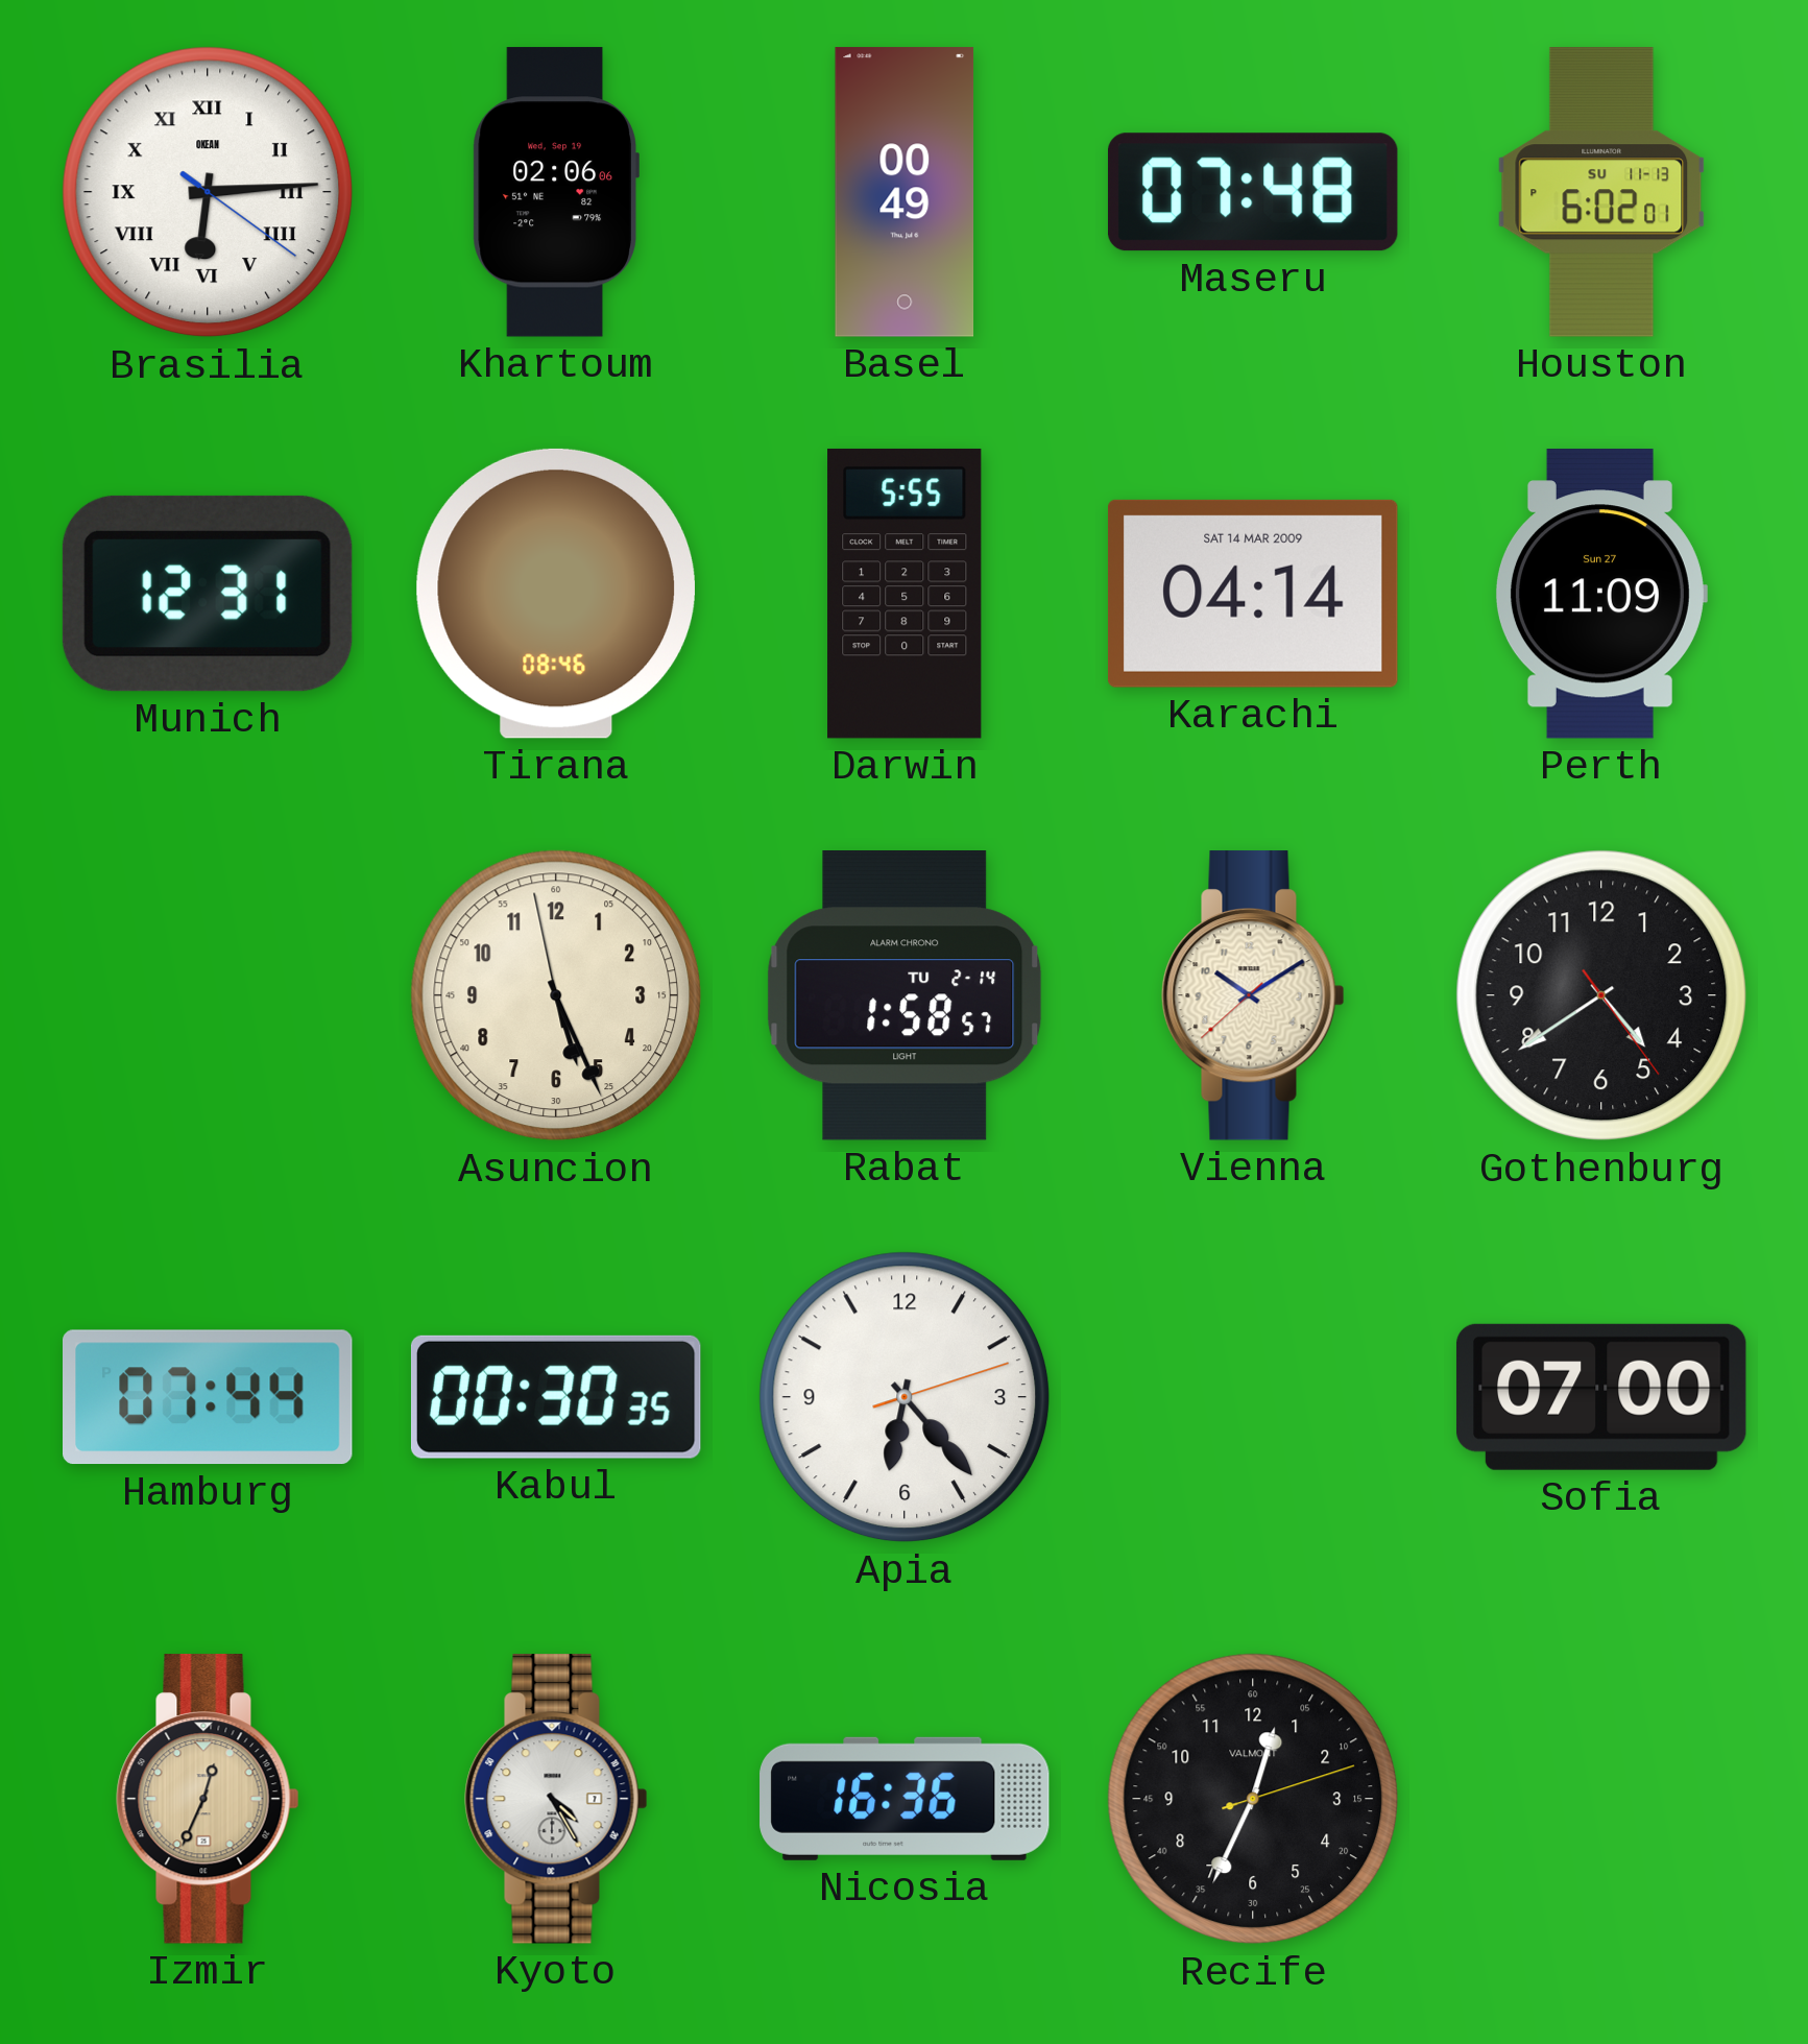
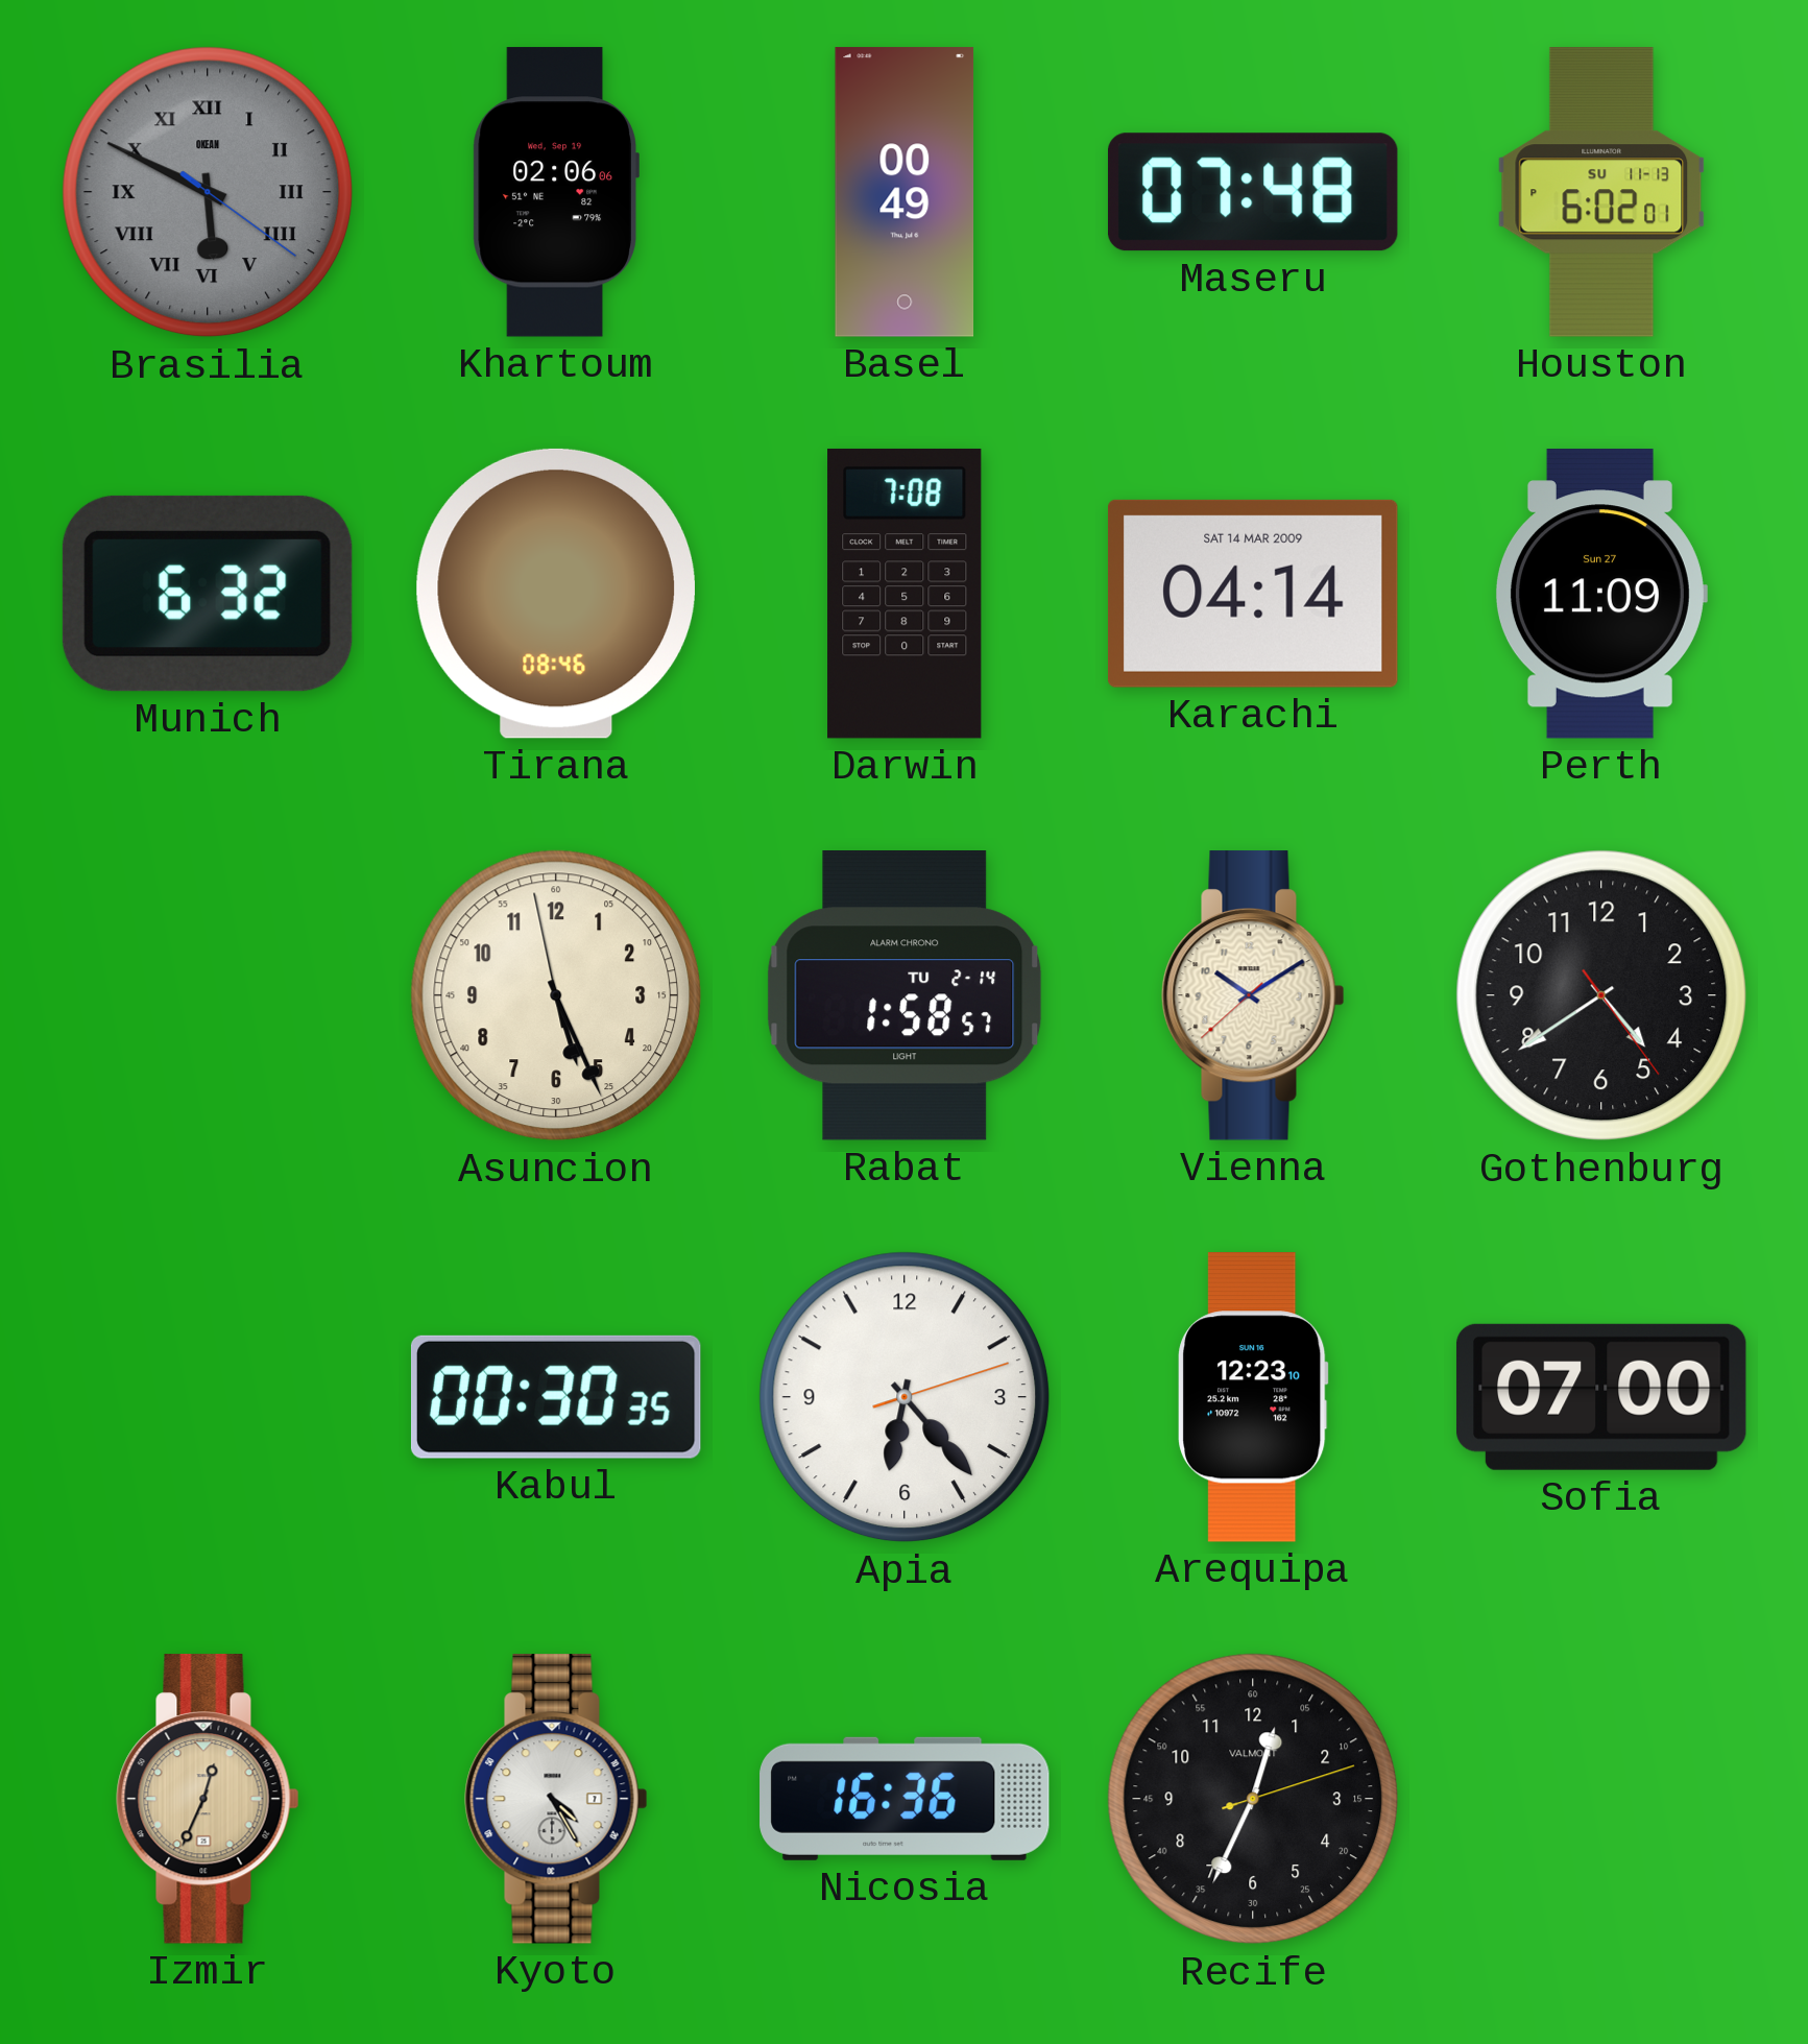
Brasilia: 6:14 -> 5:49
Brasilia dial: white -> grey
Munich: 12:31 -> 6:32
Darwin: 5:55 -> 7:08
Hamburg: 07:44 -> none
Arequipa: none -> 12:23
